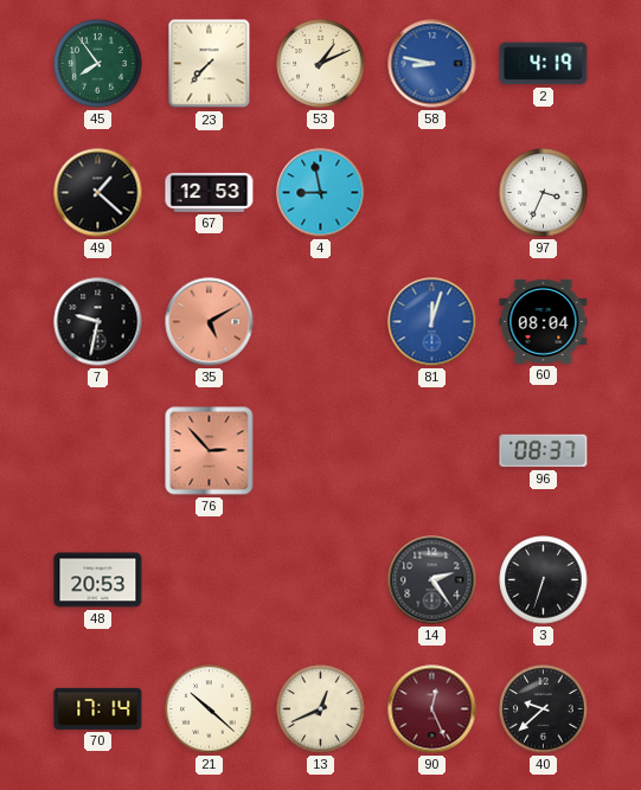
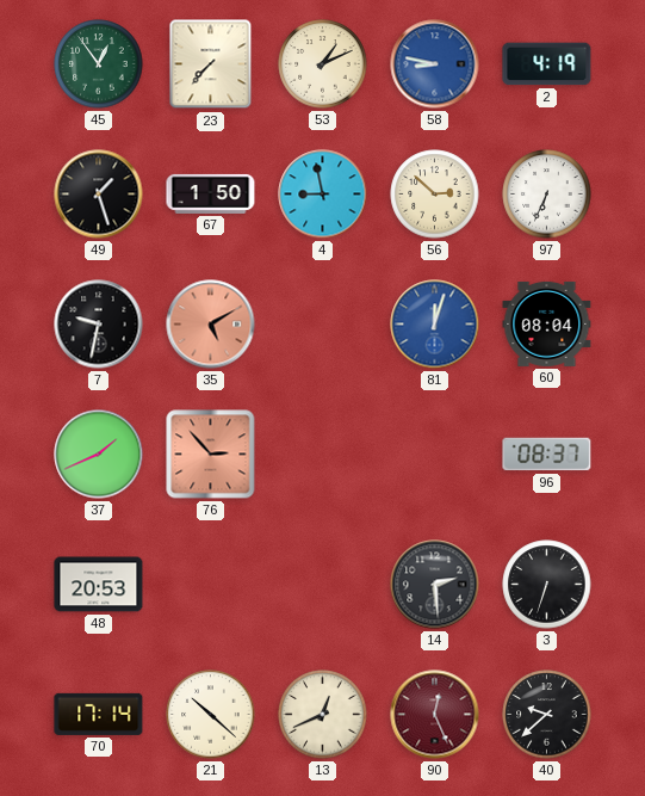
45: 7:54 -> 12:54
49: 1:22 -> 1:27
67: 12:53 -> 1:50
56: none -> 2:52
97: 3:34 -> 6:34
37: none -> 1:41
14: 2:24 -> 2:29
